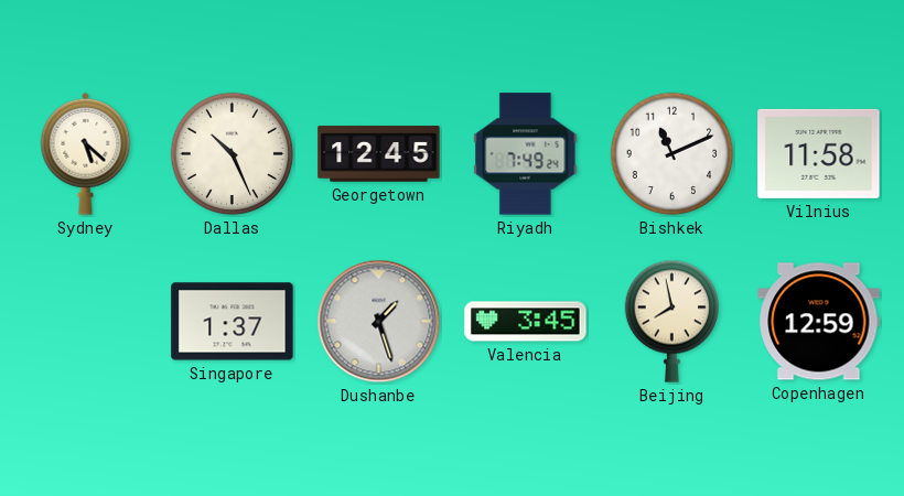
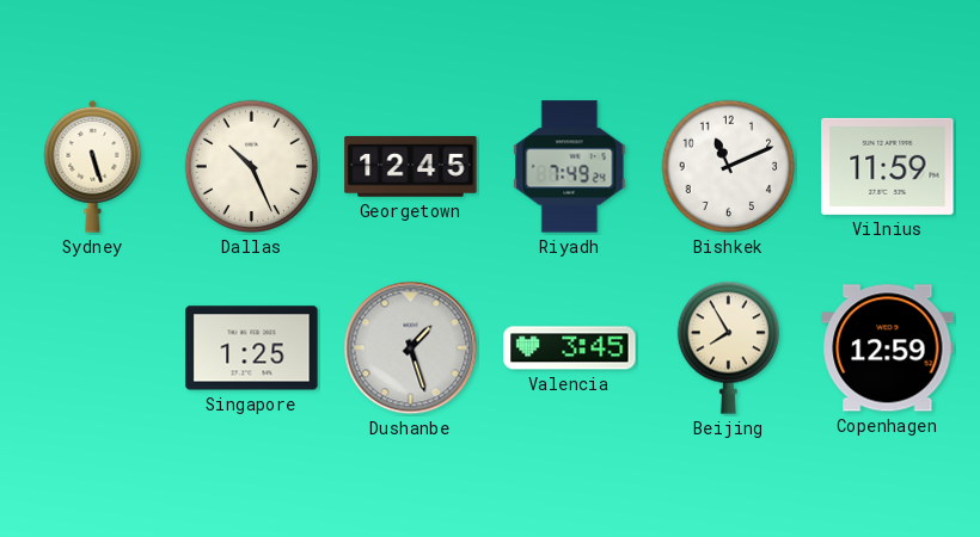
Sydney: 5:22 -> 5:27
Vilnius: 11:58 -> 11:59
Singapore: 1:37 -> 1:25
Beijing: 7:58 -> 7:55
